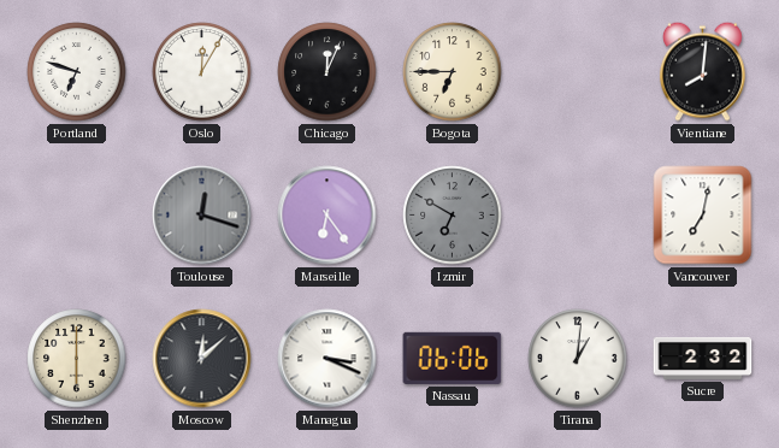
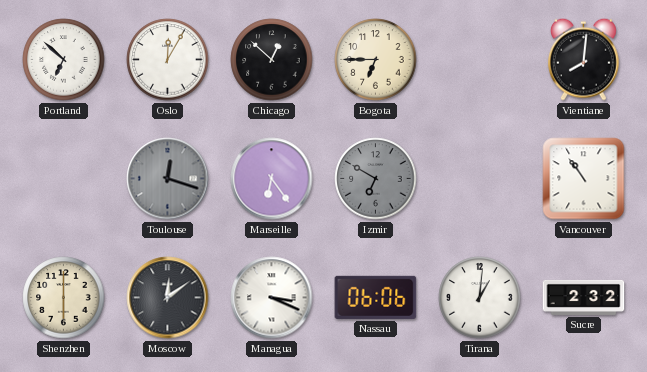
Portland: 6:48 -> 6:52
Chicago: 12:04 -> 12:52
Vancouver: 7:02 -> 10:54
Moscow: 12:08 -> 12:09
